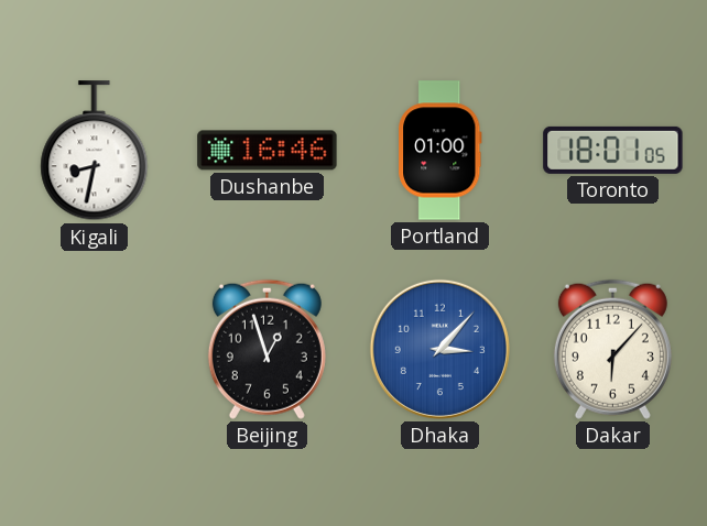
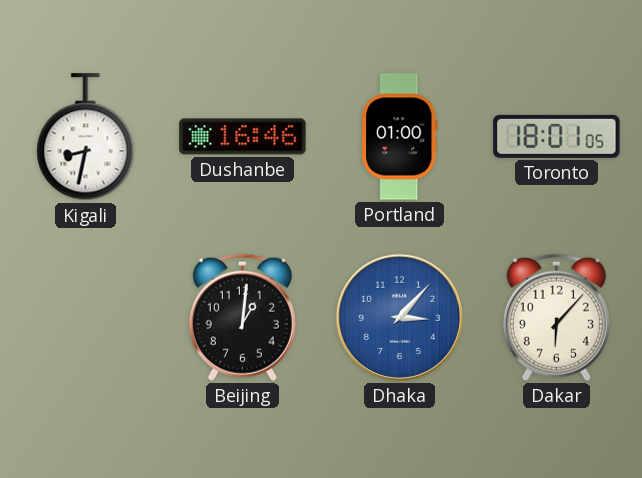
Beijing: 12:57 -> 1:01
